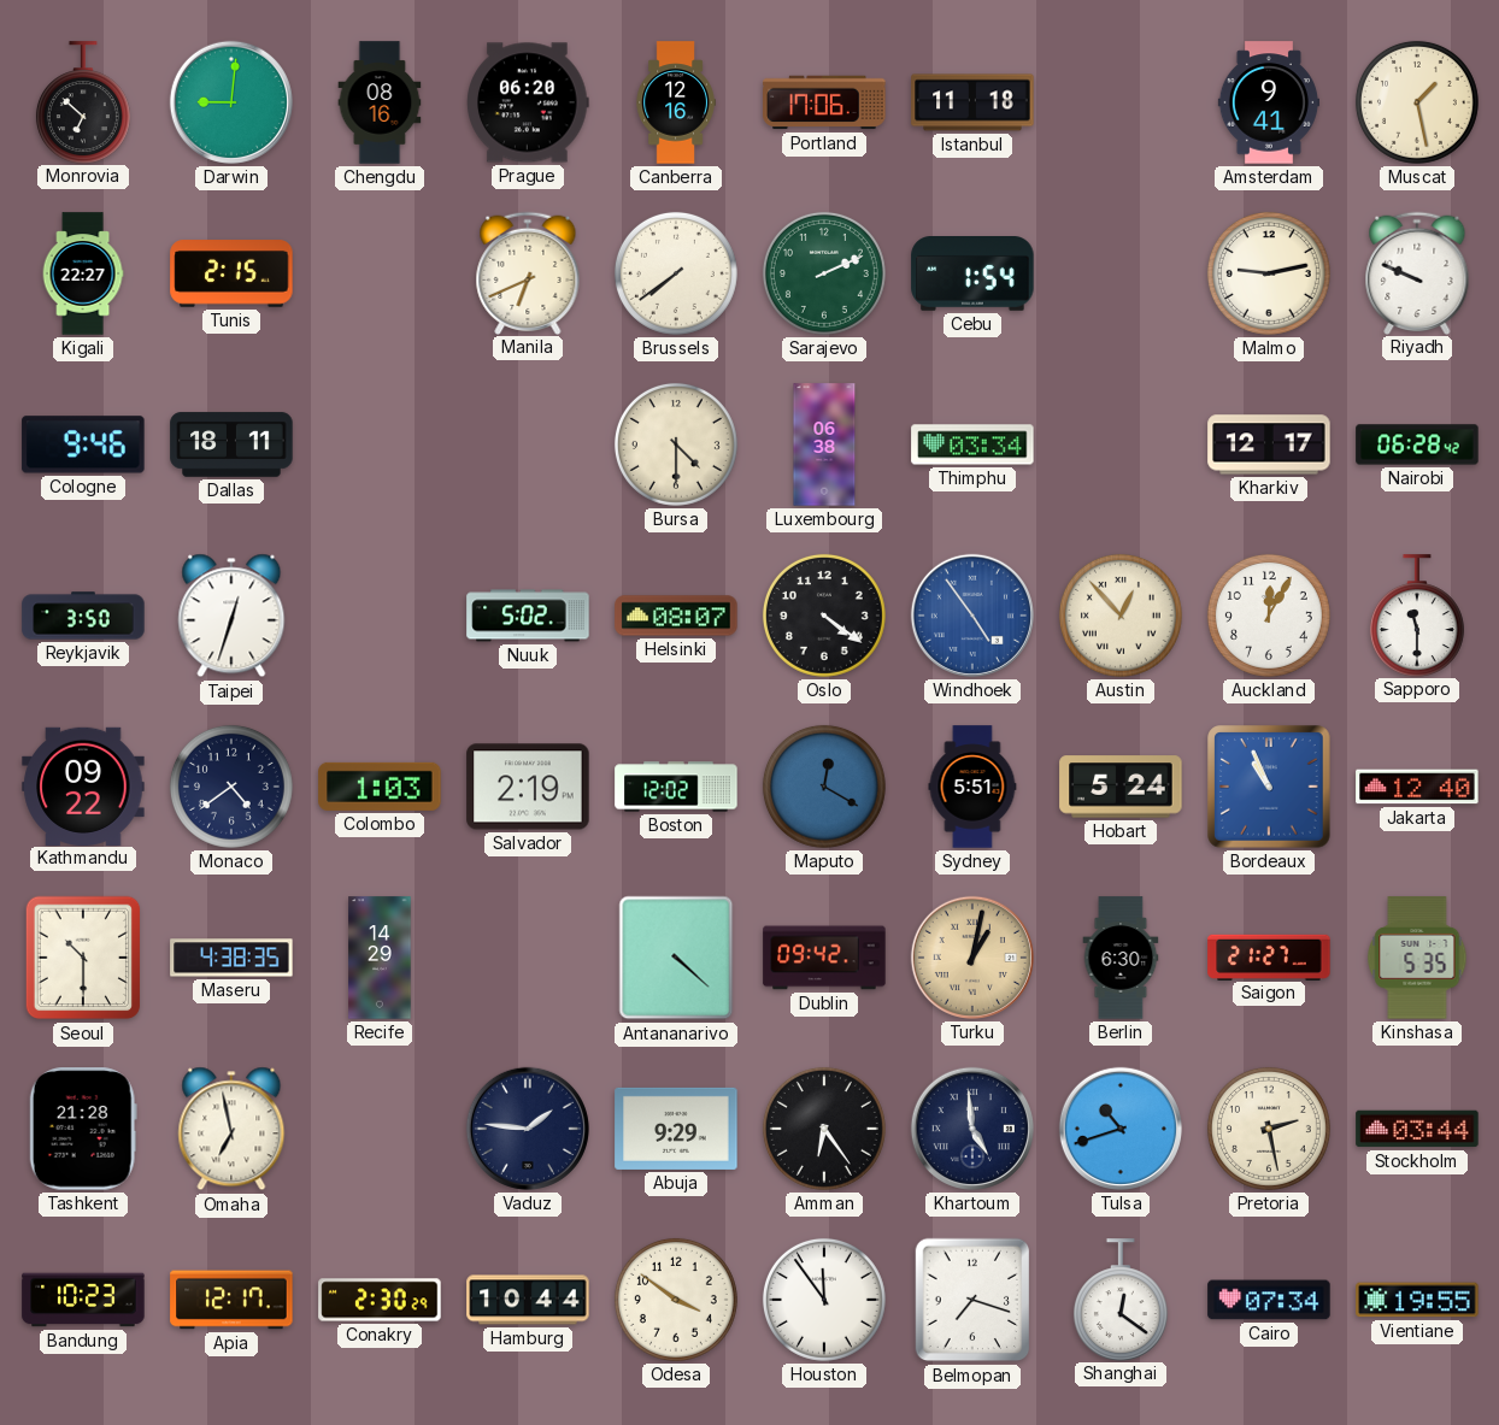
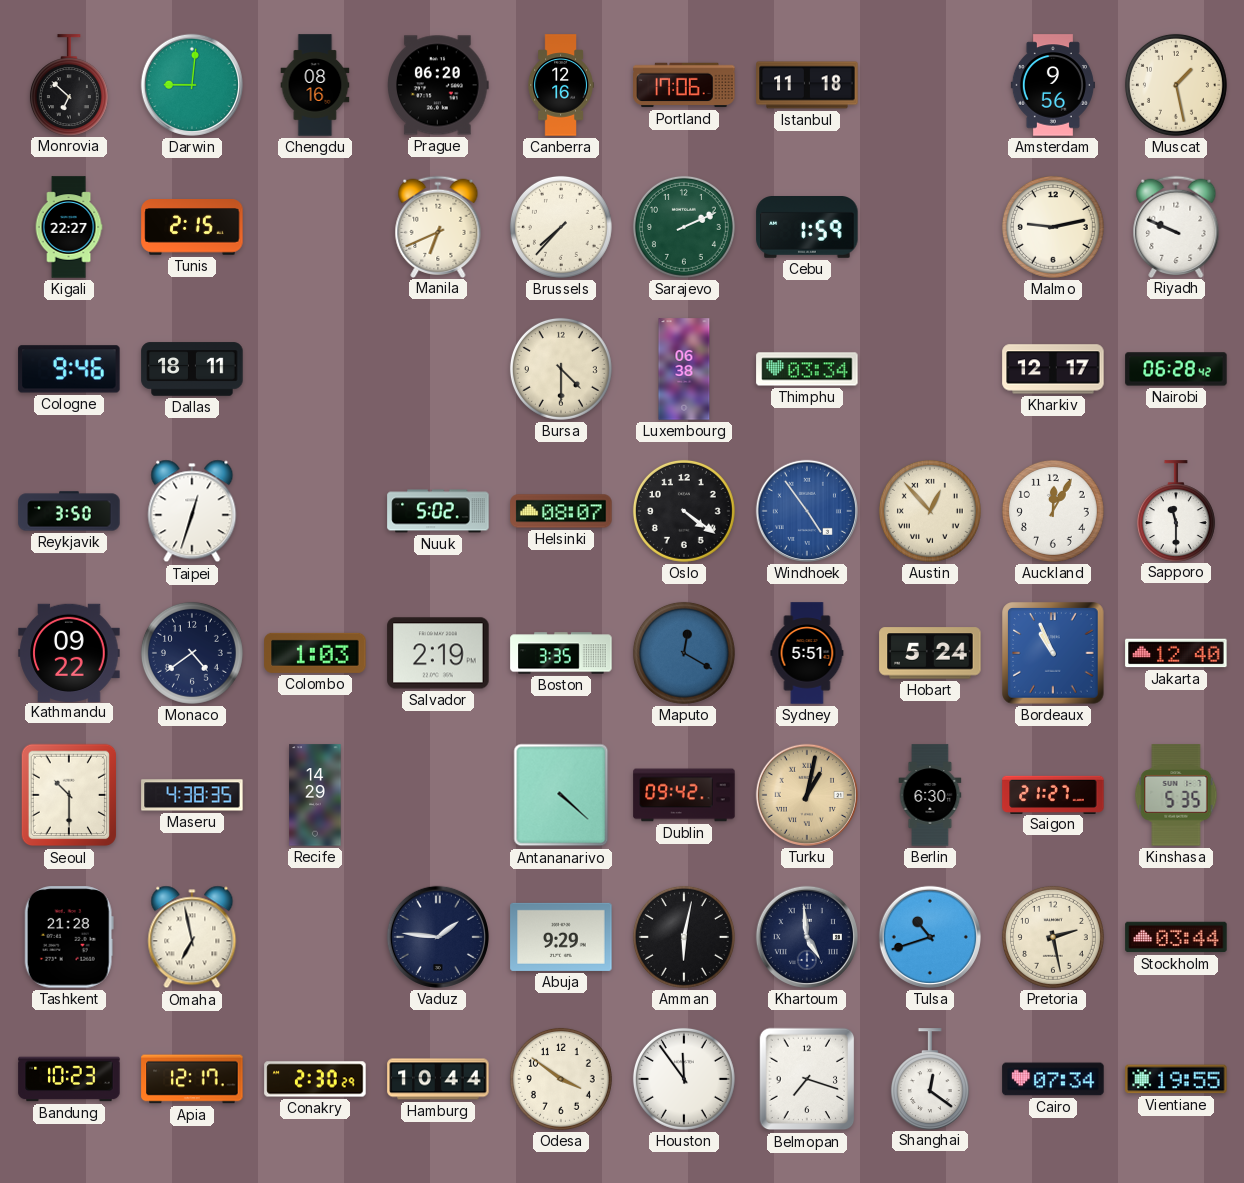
Amsterdam: 9:41 -> 9:56
Brussels: 7:39 -> 7:37
Cebu: 1:54 -> 1:59
Boston: 12:02 -> 3:35
Amman: 6:24 -> 6:02
